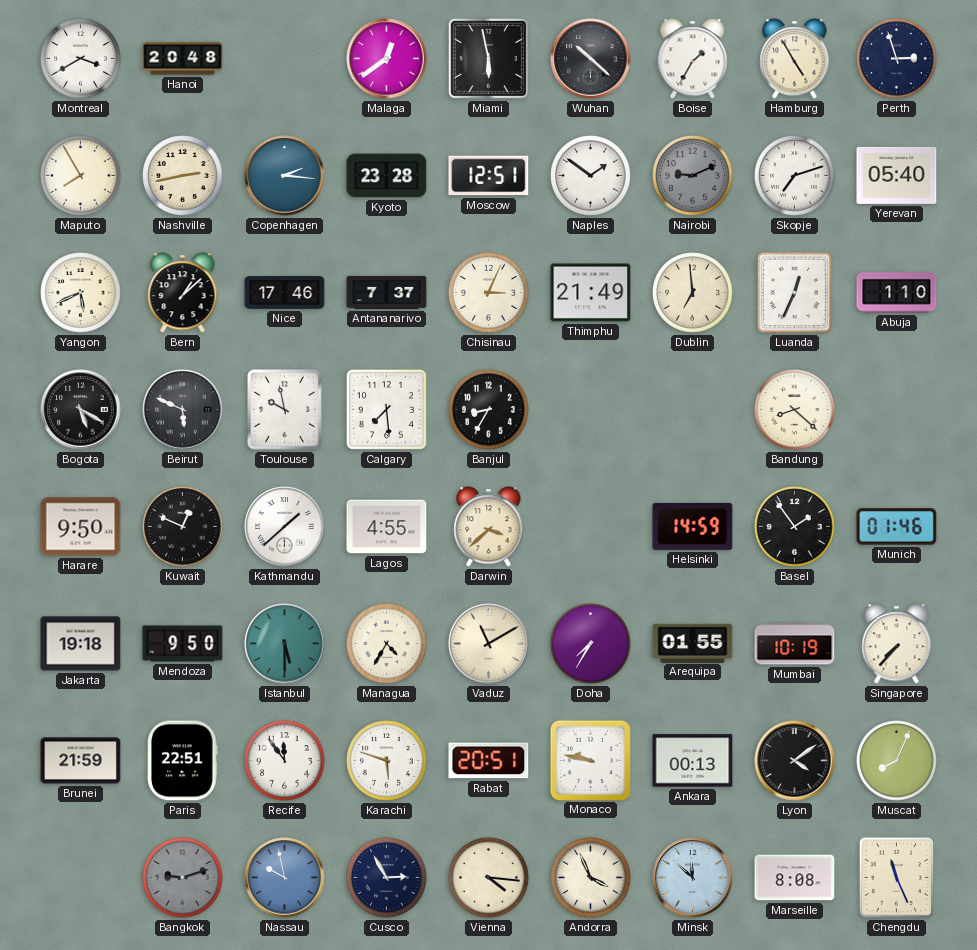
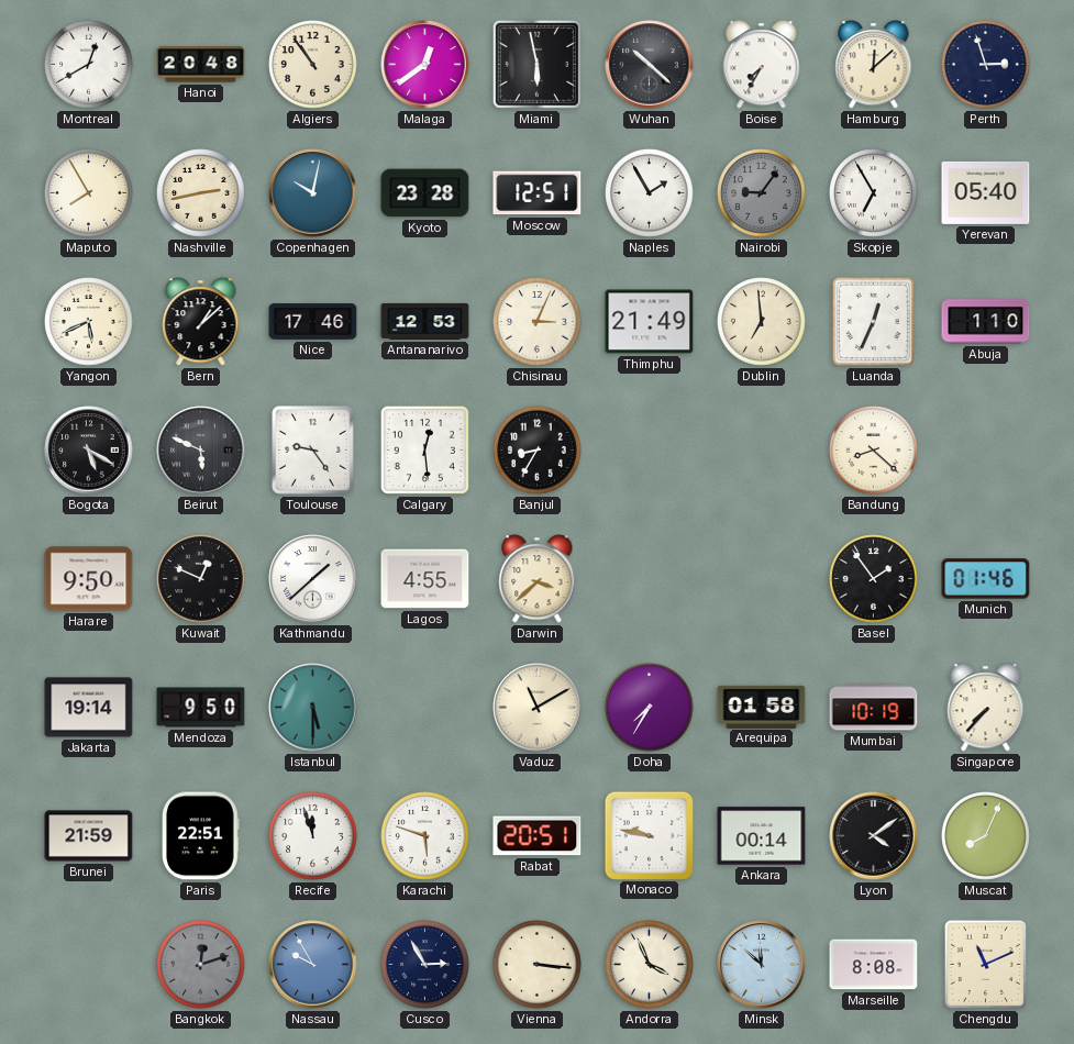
Montreal: 3:40 -> 12:40
Algiers: none -> 10:54
Boise: 1:35 -> 7:35
Hamburg: 4:55 -> 12:08
Copenhagen: 2:16 -> 10:02
Naples: 1:51 -> 1:55
Nairobi: 9:11 -> 9:06
Skopje: 7:12 -> 6:55
Antananarivo: 7:37 -> 12:53
Toulouse: 9:58 -> 9:24
Calgary: 7:29 -> 12:29
Helsinki: 14:59 -> none
Jakarta: 19:18 -> 19:14
Managua: 4:35 -> none
Arequipa: 01:55 -> 01:58
Recife: 11:54 -> 11:57
Ankara: 00:13 -> 00:14
Bangkok: 9:12 -> 12:12
Nassau: 9:58 -> 9:55
Vienna: 4:16 -> 3:16
Chengdu: 11:26 -> 11:11
